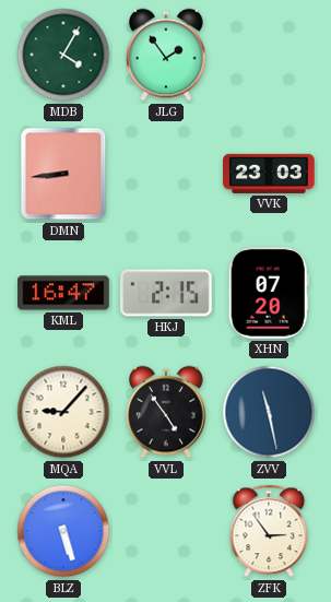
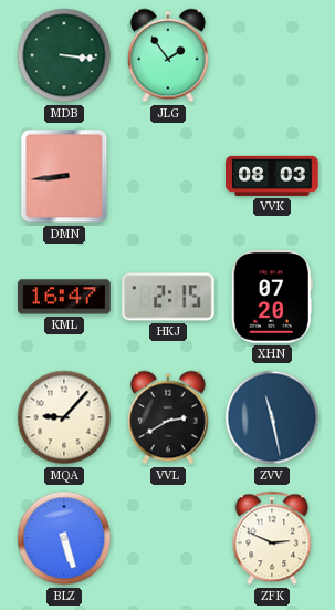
MDB: 4:05 -> 3:16
VVK: 23:03 -> 08:03
VVL: 4:54 -> 2:40
ZFK: 2:54 -> 2:49
